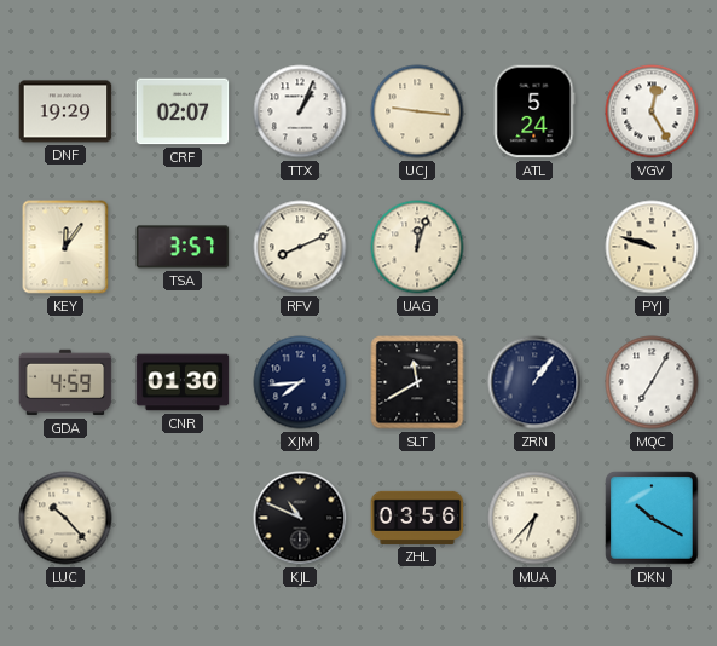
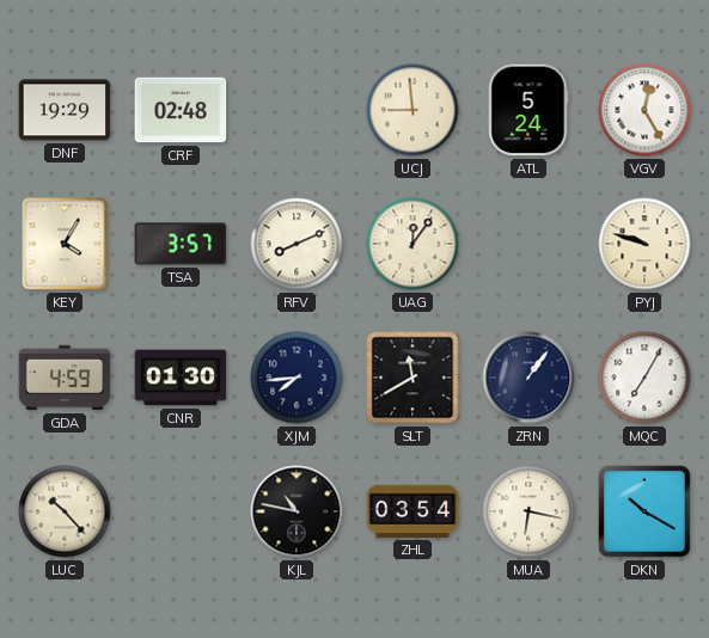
CRF: 02:07 -> 02:48
TTX: 1:04 -> none
UCJ: 9:16 -> 8:59
KEY: 12:06 -> 4:05
UAG: 12:03 -> 12:06
KJL: 10:49 -> 10:47
ZHL: 03:56 -> 03:54
MUA: 6:37 -> 6:17
